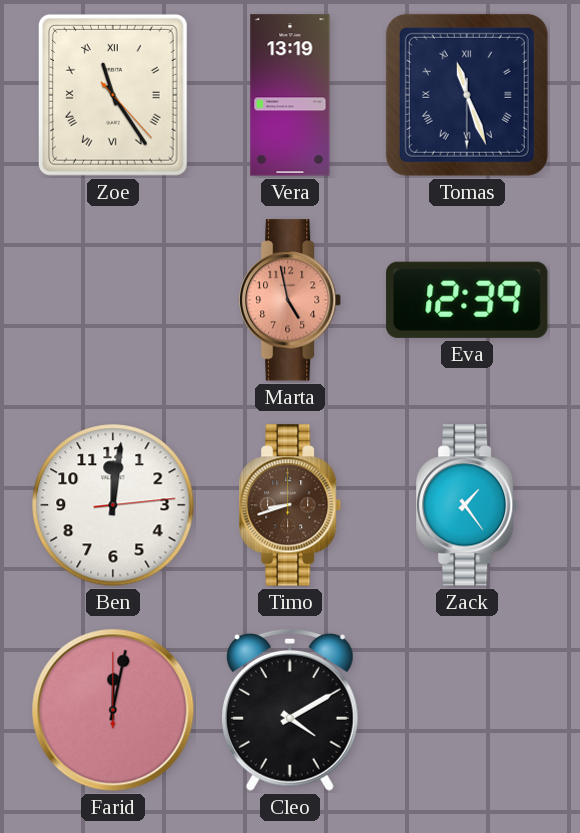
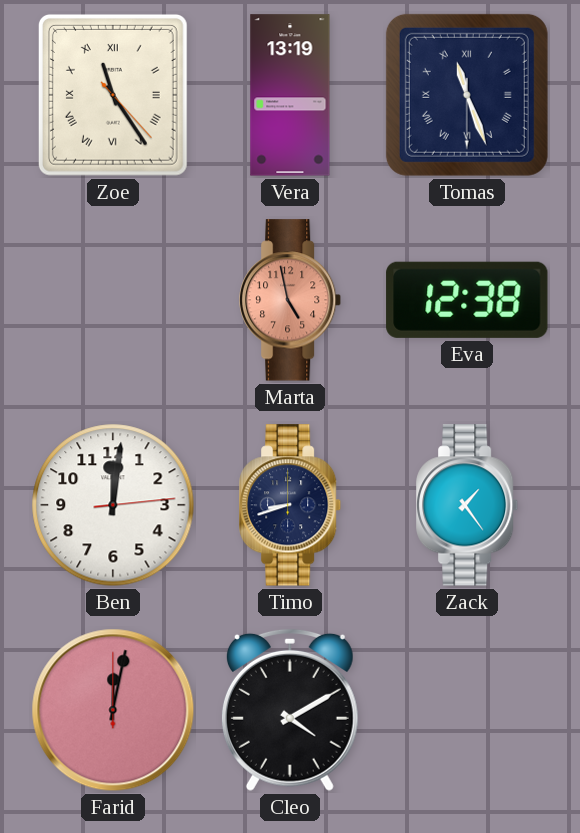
Eva: 12:39 -> 12:38
Timo dial: brown -> navy
